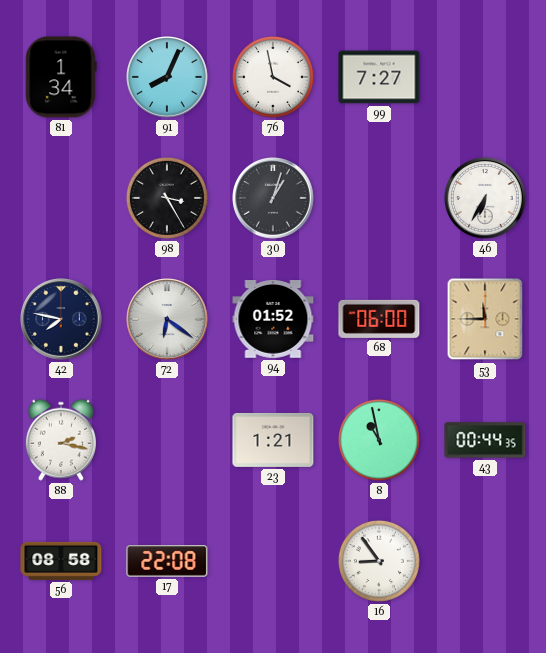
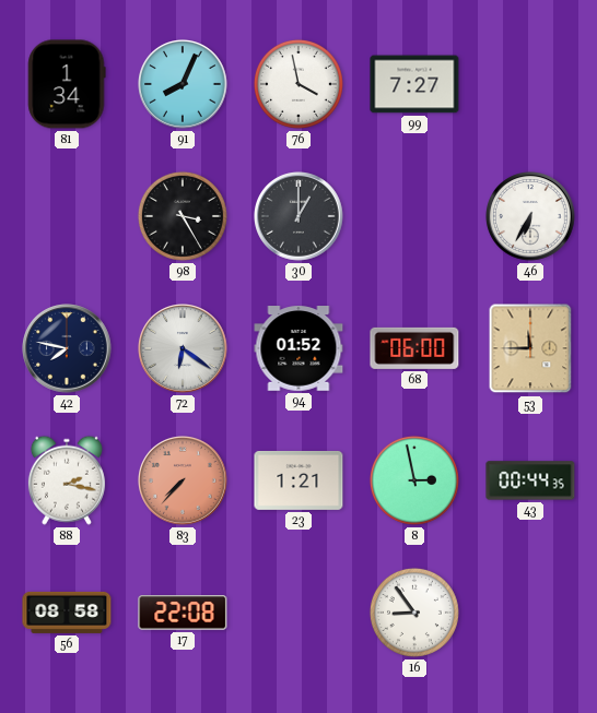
30: 1:03 -> 1:00
83: none -> 7:37
8: 10:58 -> 2:58
